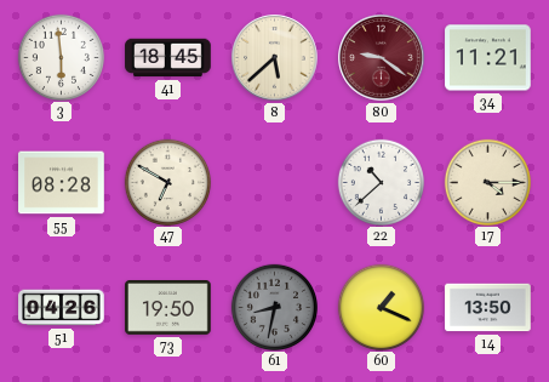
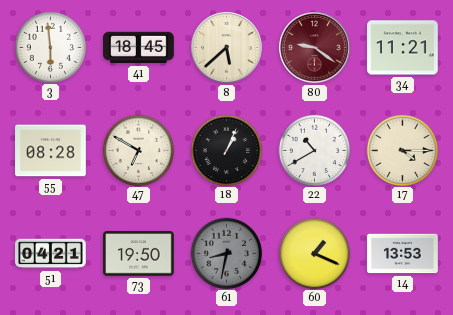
18: none -> 1:04
22: 10:38 -> 10:40
51: 04:26 -> 04:21
14: 13:50 -> 13:53
